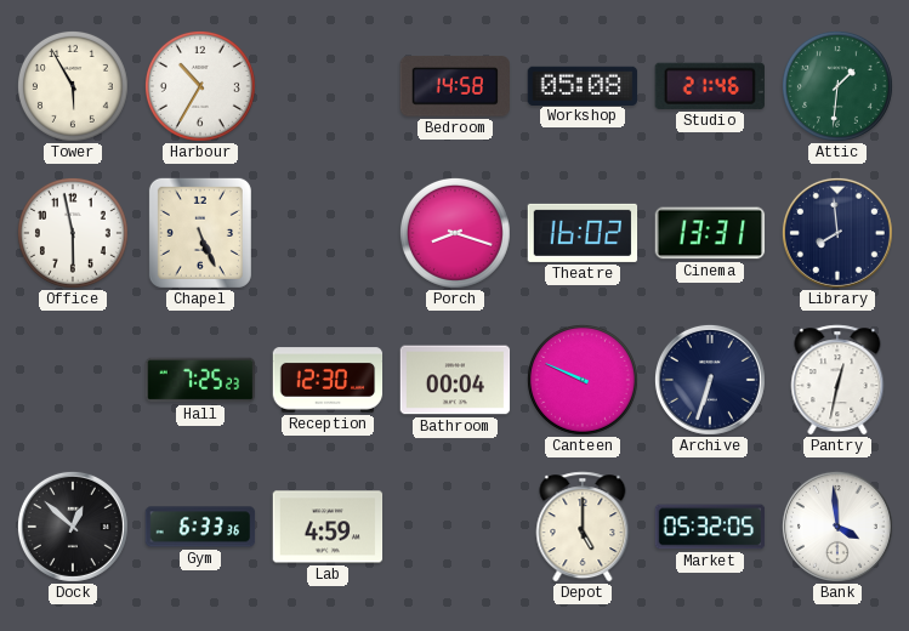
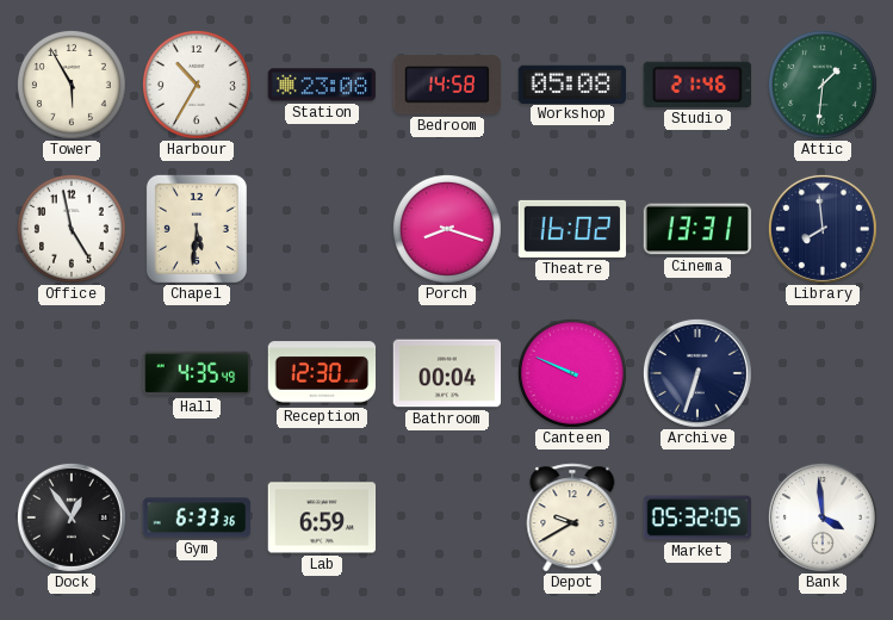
Station: none -> 23:08
Office: 5:58 -> 4:58
Chapel: 5:26 -> 5:31
Hall: 7:25 -> 4:35
Pantry: 12:32 -> none
Dock: 12:52 -> 12:54
Lab: 4:59 -> 6:59
Depot: 5:00 -> 9:40
